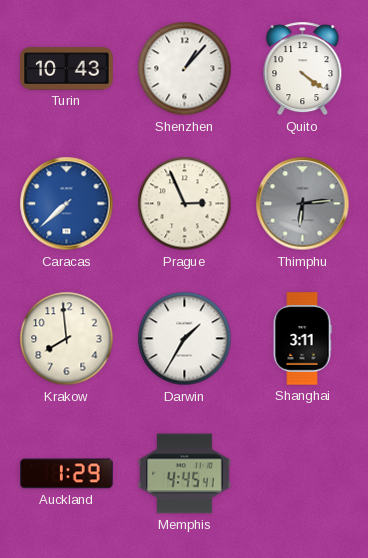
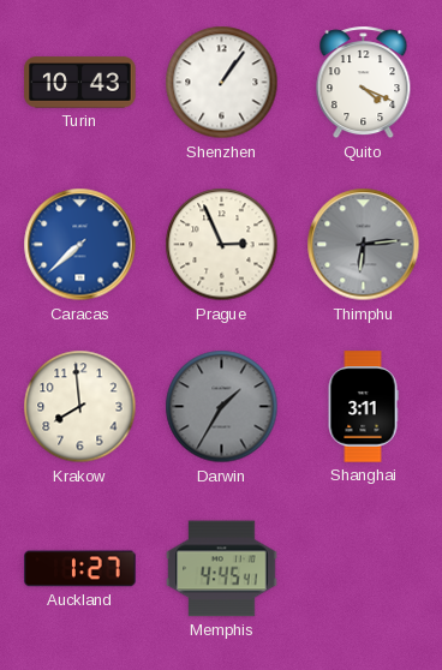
Shenzhen: 1:07 -> 1:06
Quito: 4:21 -> 4:19
Darwin dial: white -> grey
Auckland: 1:29 -> 1:27
